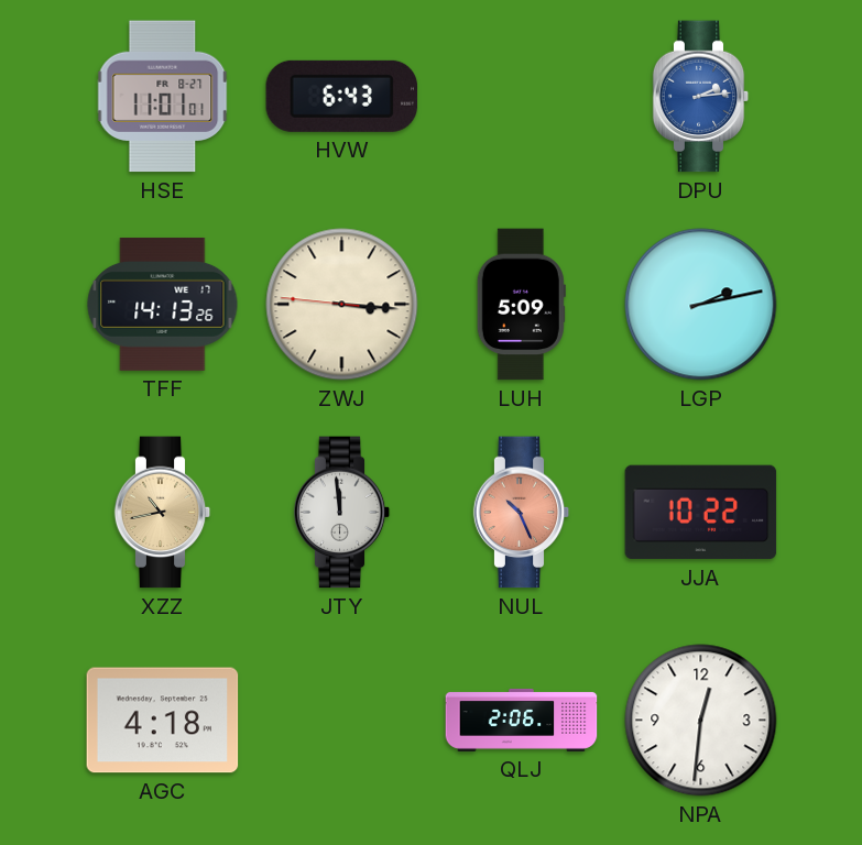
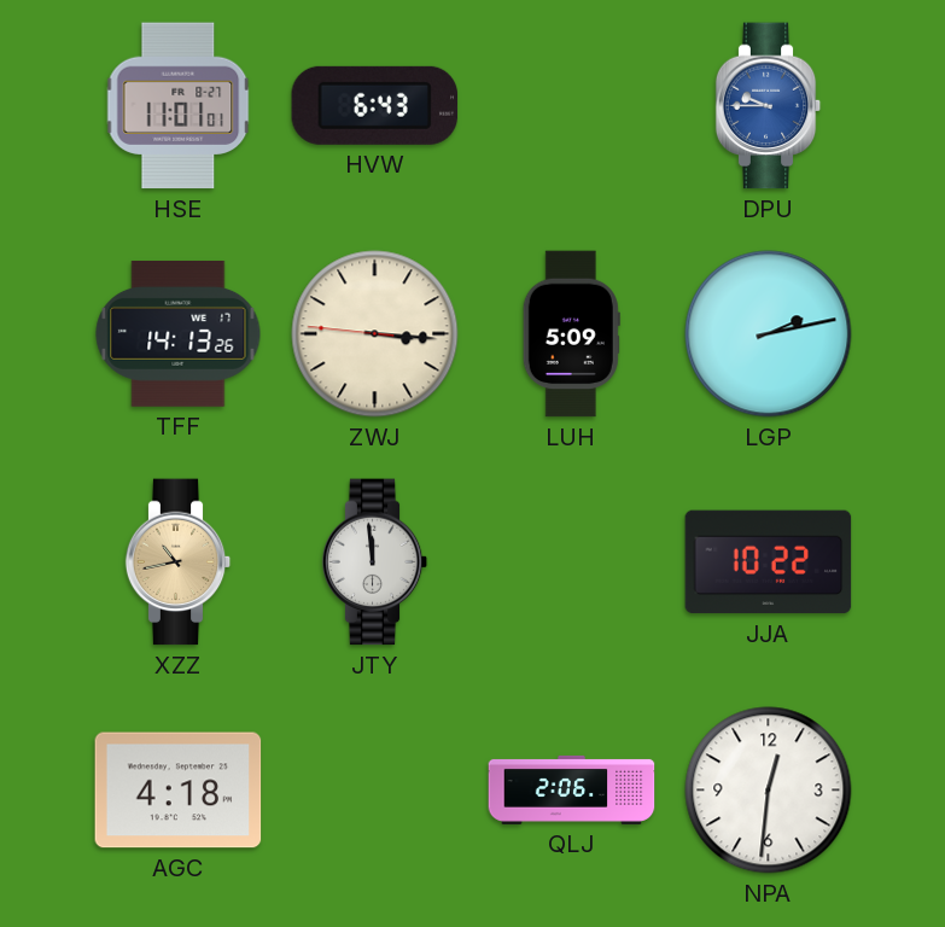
DPU: 2:14 -> 9:45
NUL: 10:26 -> none
